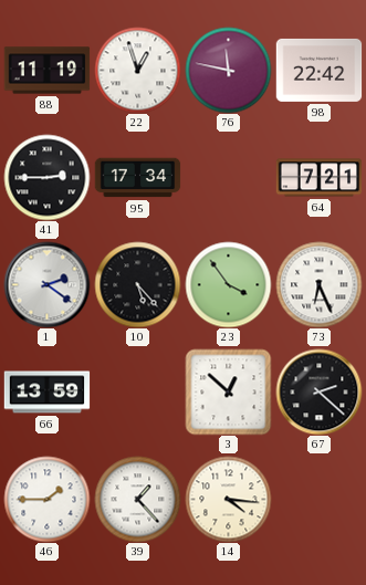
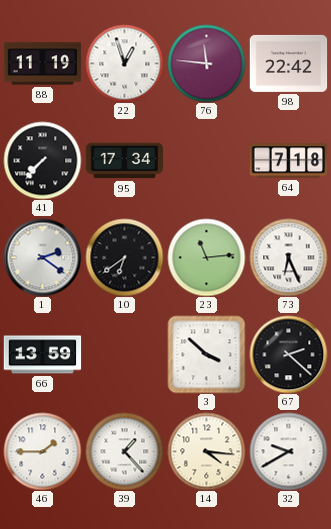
76: 11:47 -> 11:46
41: 2:45 -> 7:37
64: 7:21 -> 7:18
10: 5:23 -> 6:39
23: 3:54 -> 11:14
3: 12:52 -> 3:52
32: none -> 9:40
